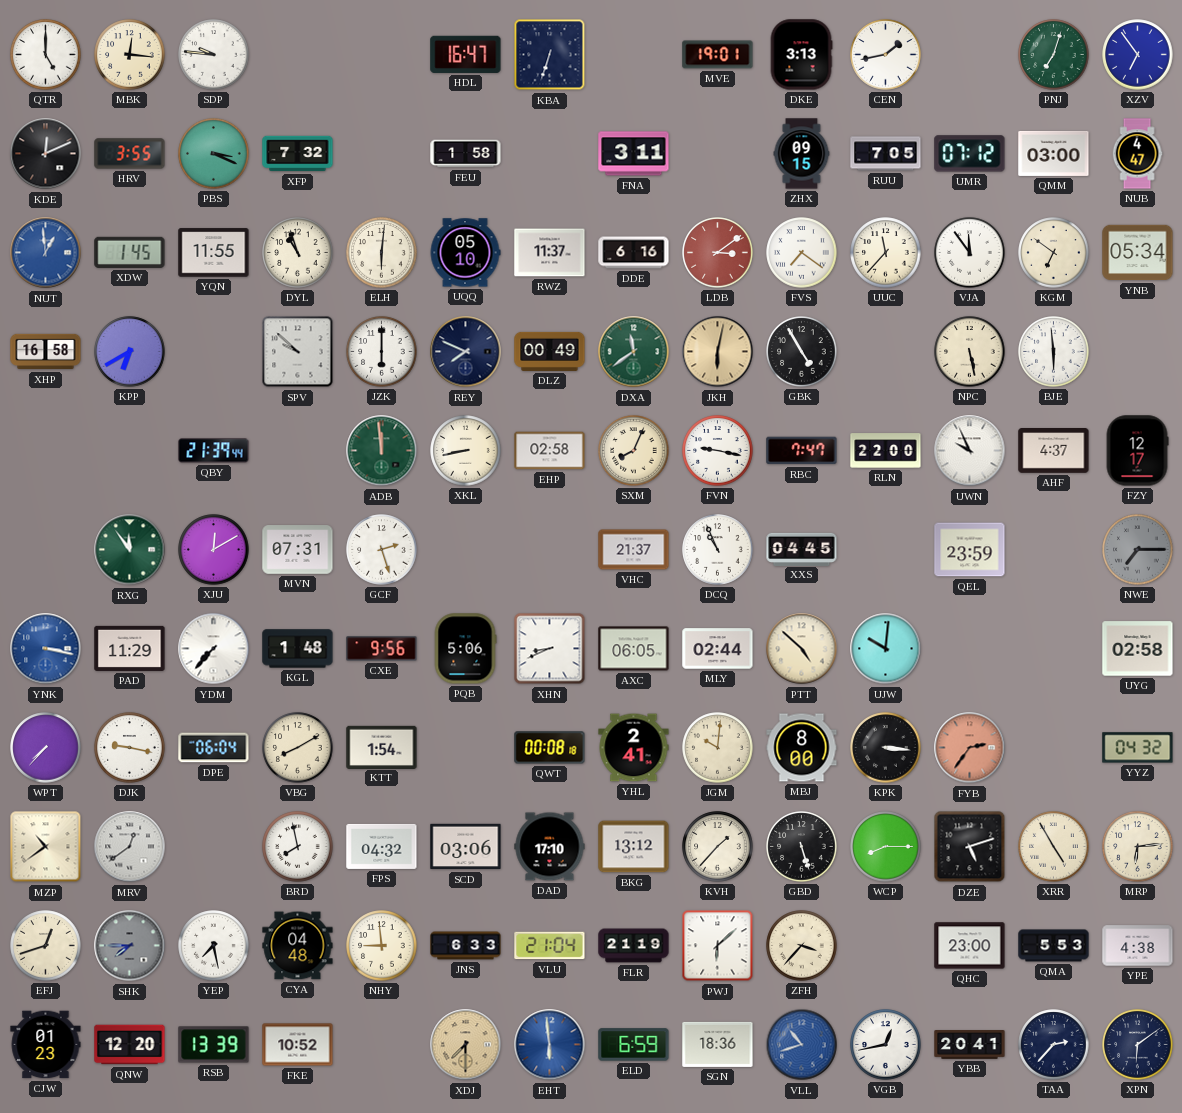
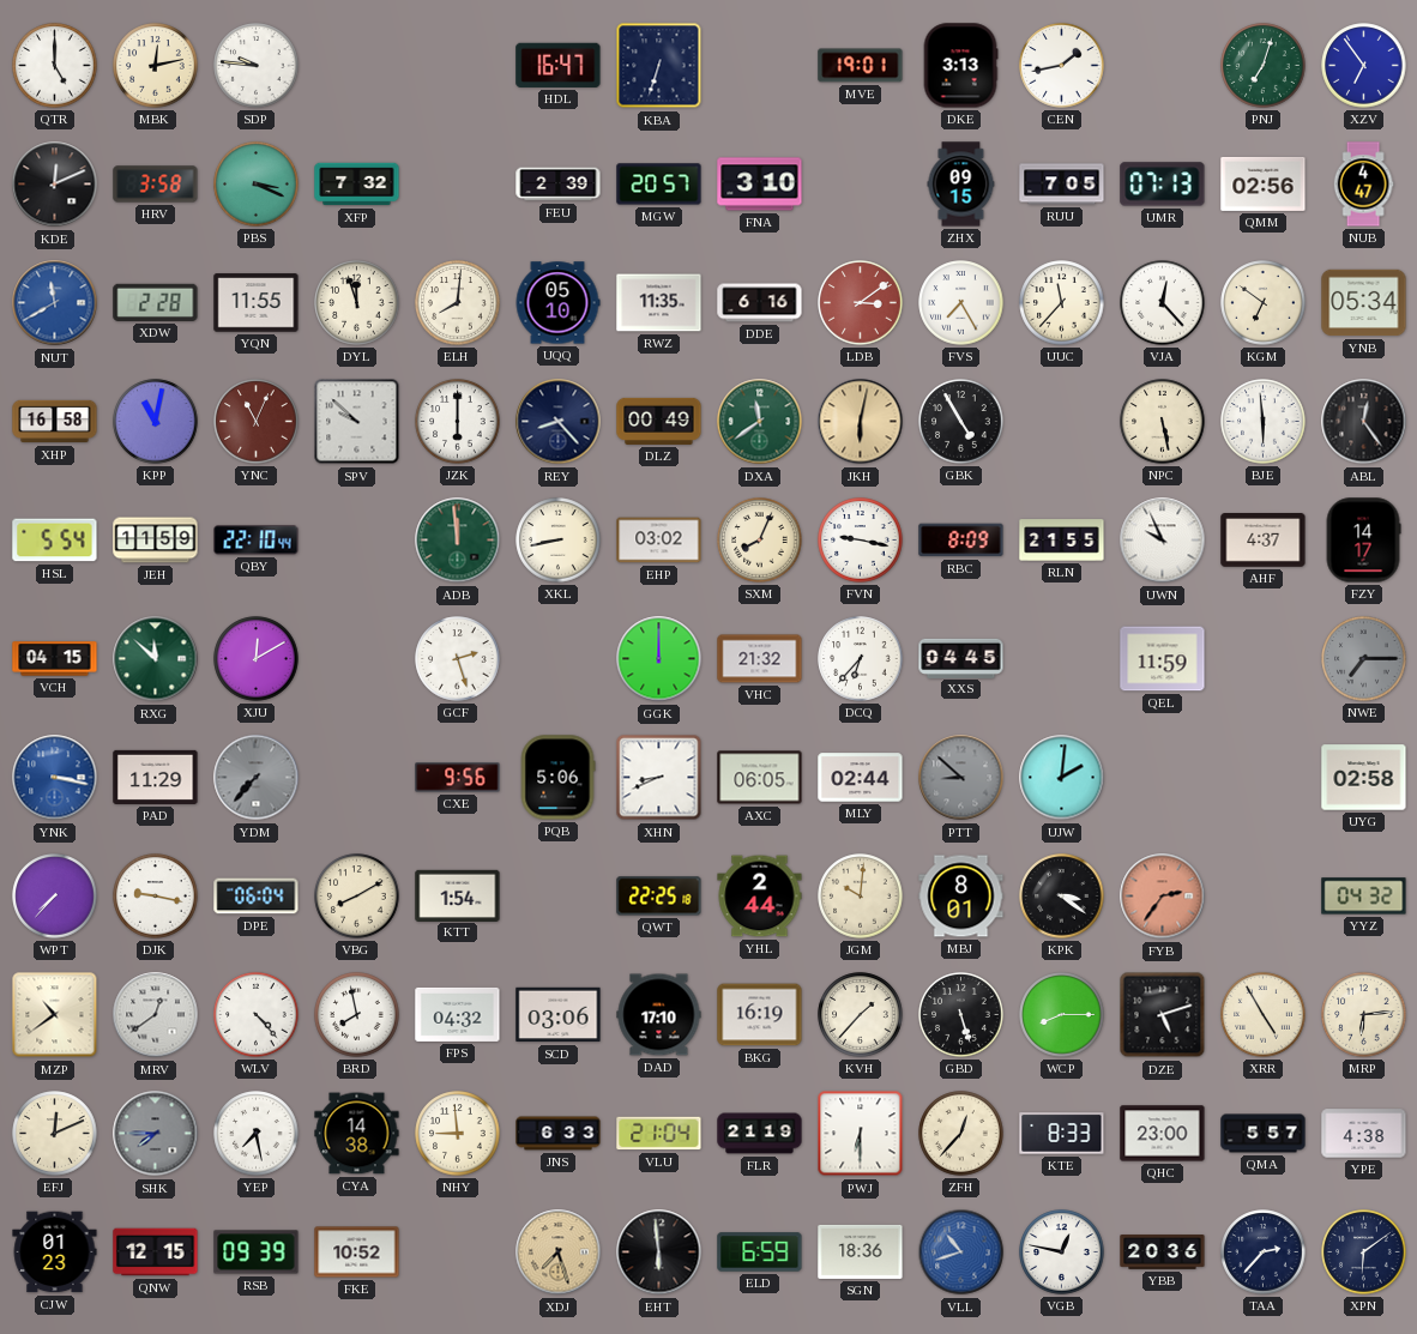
MBK: 12:16 -> 12:13
HRV: 3:55 -> 3:58
FEU: 1:58 -> 2:39
MGW: none -> 20:57
FNA: 3:11 -> 3:10
UMR: 07:12 -> 07:13
QMM: 03:00 -> 02:56
NUT: 12:59 -> 11:40
XDW: 1:45 -> 2:28
DYL: 10:57 -> 11:57
ELH: 6:01 -> 8:01
RWZ: 11:37 -> 11:35
FVS: 7:21 -> 7:25
VJA: 11:54 -> 12:23
KPP: 6:40 -> 11:02
YNC: none -> 11:04
REY: 7:49 -> 8:23
ABL: none -> 12:24
HSL: none -> 5:54
JEH: none -> 11:59
QBY: 21:39 -> 22:10
EHP: 02:58 -> 03:02
RBC: 7:47 -> 8:09
RLN: 22:00 -> 21:55
FZY: 12:17 -> 14:17
VCH: none -> 04:15
RXG: 11:54 -> 11:52
MVN: 07:31 -> none
GGK: none -> 12:00
VHC: 21:37 -> 21:32
DCQ: 10:56 -> 6:37
QEL: 23:59 -> 11:59
YDM dial: white -> grey
KGL: 1:48 -> none
PTT: 4:52 -> 8:52
PTT dial: cream -> grey
UJW: 10:01 -> 2:01
QWT: 00:08 -> 22:25
YHL: 2:41 -> 2:44
MBJ: 8:00 -> 8:01
KPK: 3:16 -> 3:21
WLV: none -> 4:23
BKG: 13:12 -> 16:19
EFJ: 12:42 -> 12:11
CYA: 04:48 -> 14:38
PWJ: 6:08 -> 6:30
ZFH: 3:37 -> 12:37
KTE: none -> 8:33
QMA: 5:53 -> 5:57
QNW: 12:20 -> 12:15
RSB: 13:39 -> 09:39
XDJ: 7:30 -> 7:27
EHT dial: blue -> black
VGB: 12:43 -> 12:47
YBB: 20:41 -> 20:36
